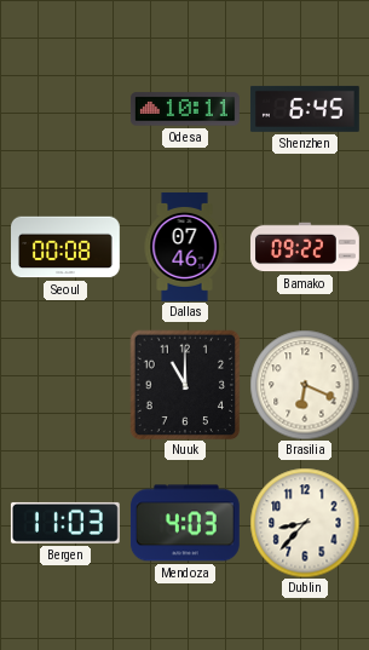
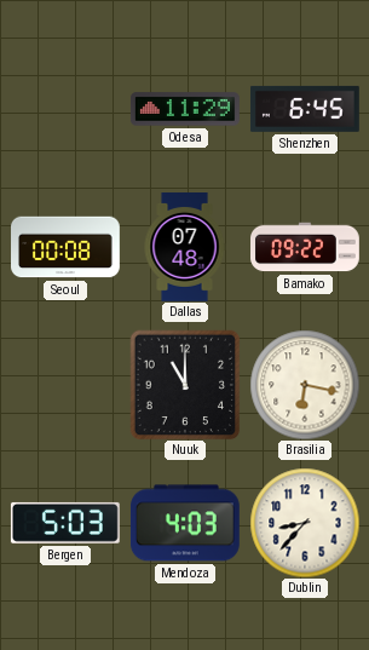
Odesa: 10:11 -> 11:29
Dallas: 07:46 -> 07:48
Brasilia: 6:19 -> 6:17
Bergen: 11:03 -> 5:03
